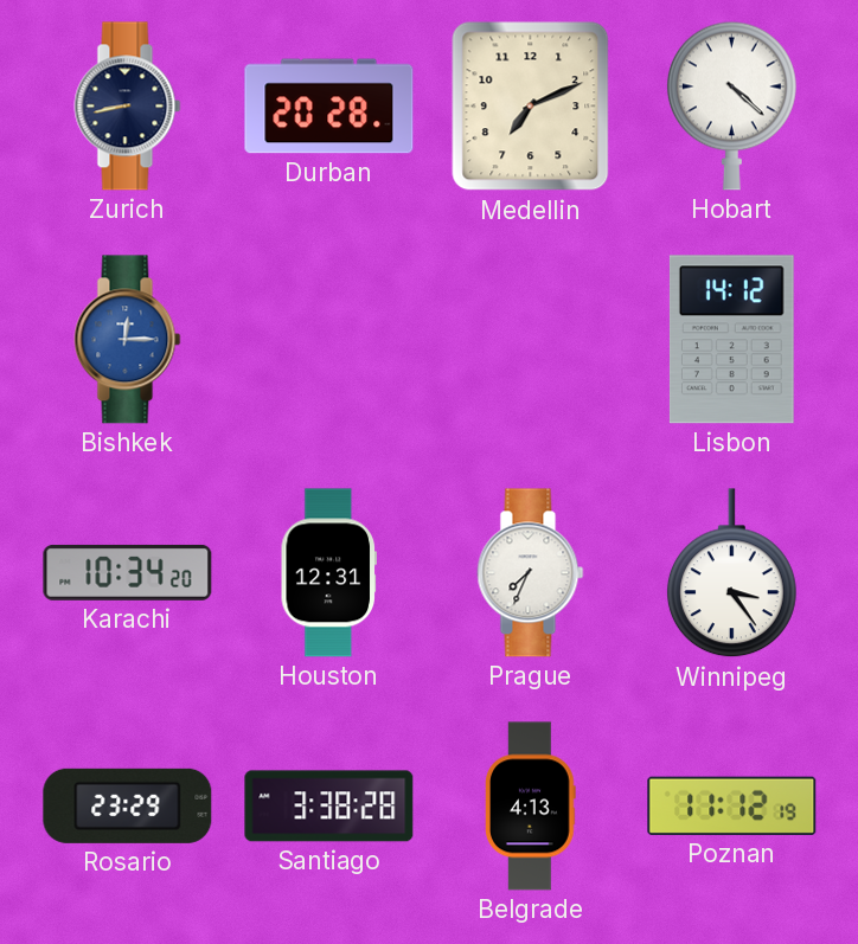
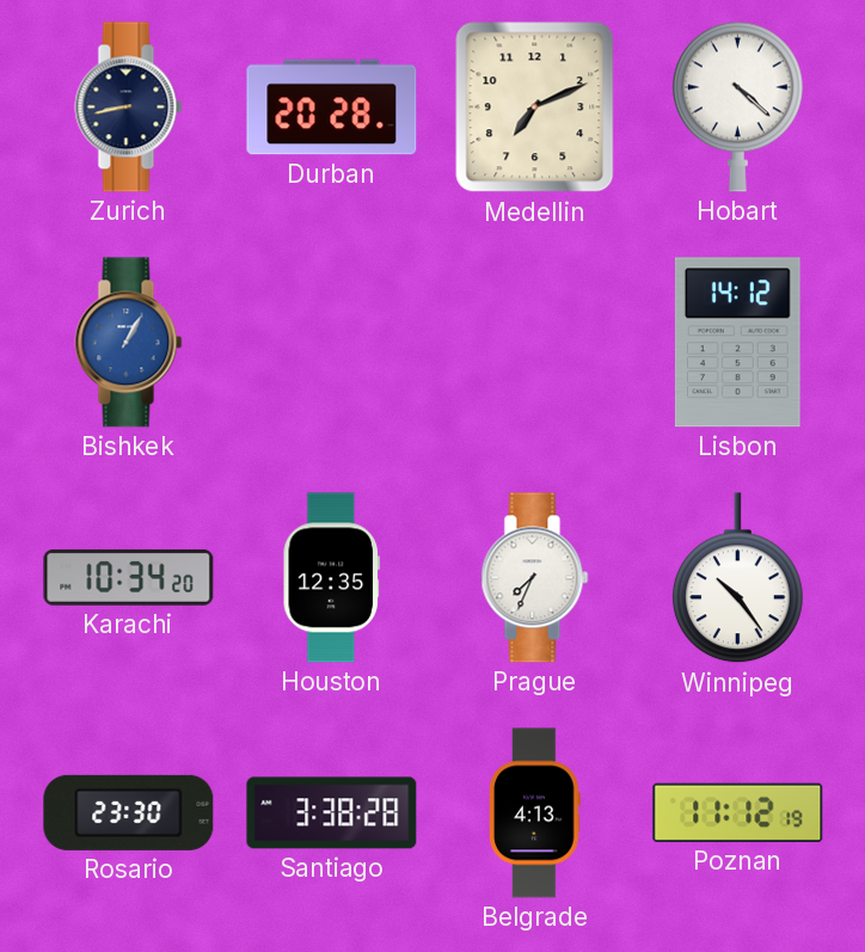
Bishkek: 12:15 -> 1:05
Houston: 12:31 -> 12:35
Winnipeg: 3:24 -> 10:24
Rosario: 23:29 -> 23:30
